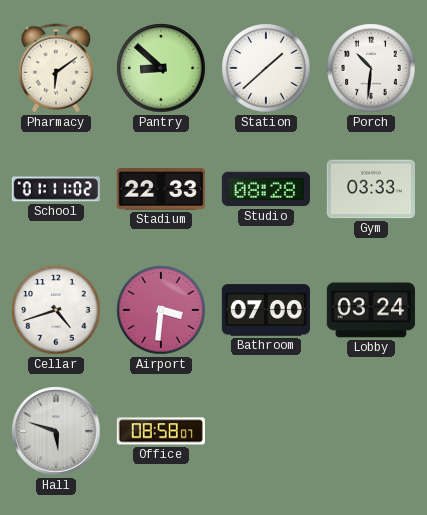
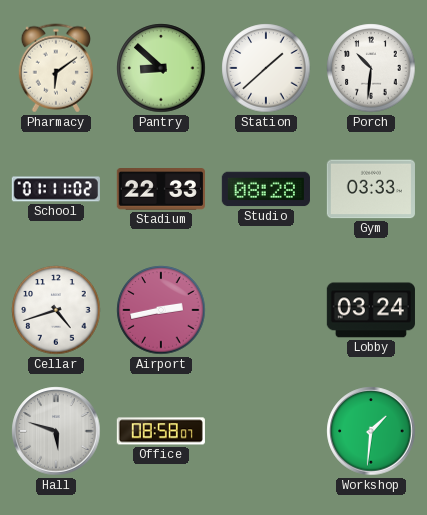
Airport: 3:31 -> 2:43
Bathroom: 07:00 -> none
Workshop: none -> 1:31
